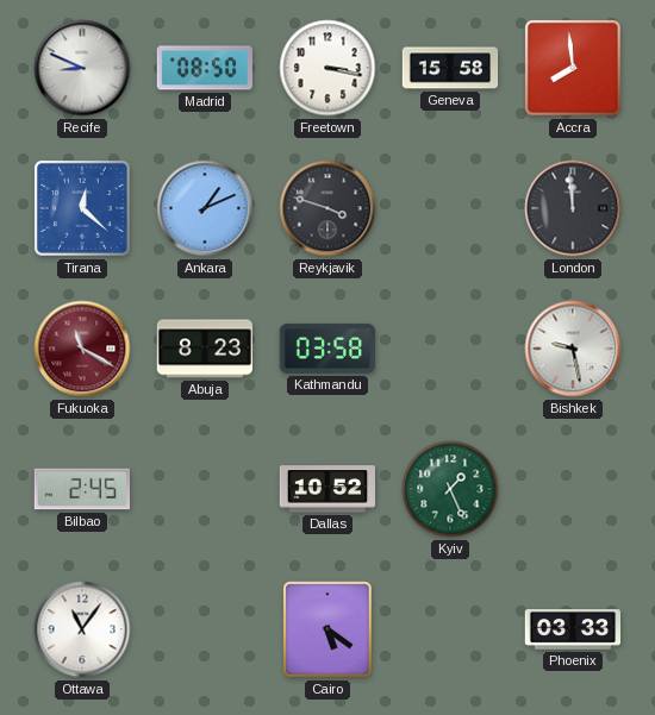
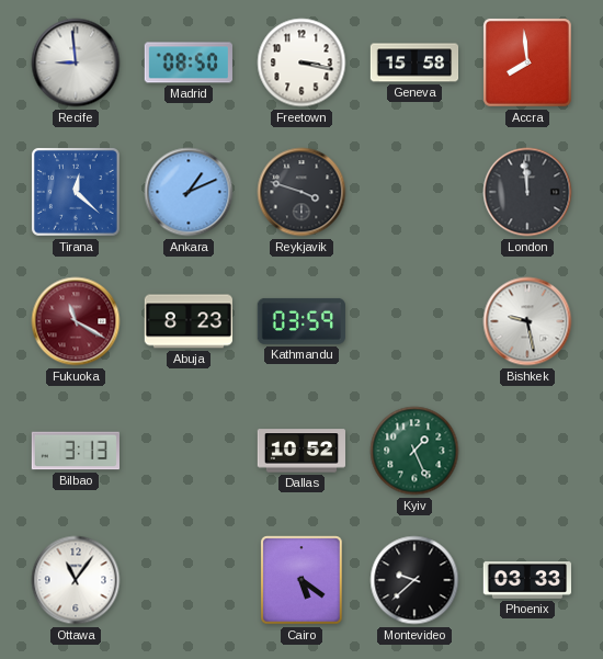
Recife: 8:49 -> 8:59
Kathmandu: 03:58 -> 03:59
Bilbao: 2:45 -> 3:13
Montevideo: none -> 9:38
